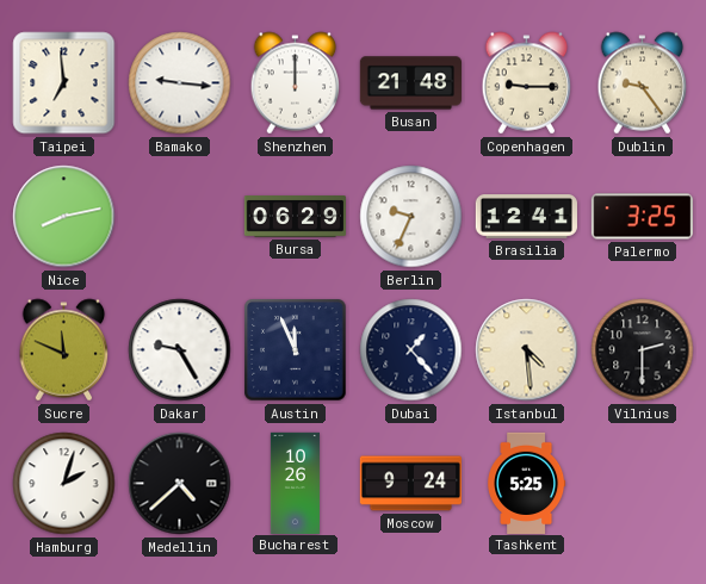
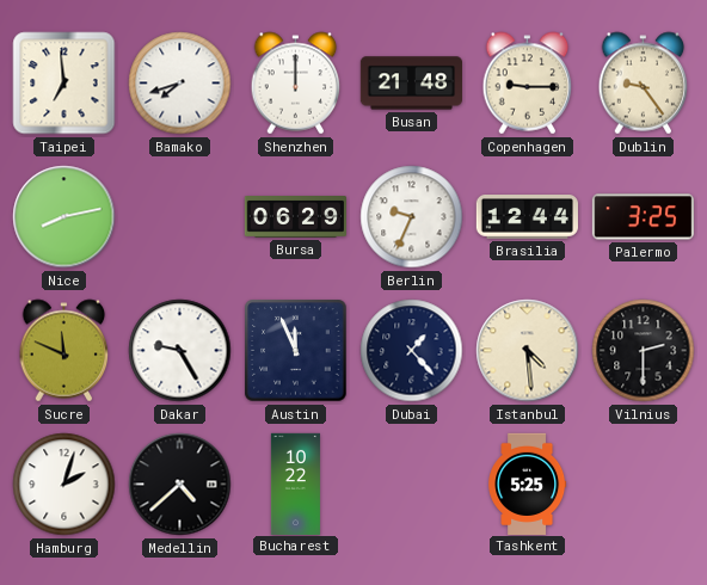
Bamako: 9:16 -> 7:42
Brasilia: 12:41 -> 12:44
Bucharest: 10:26 -> 10:22
Moscow: 9:24 -> none
